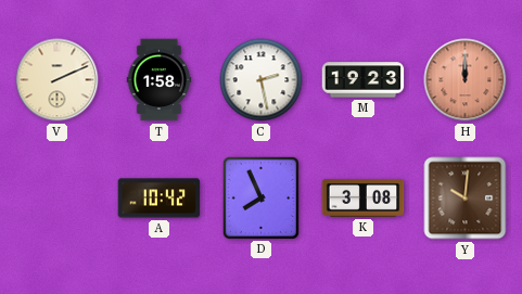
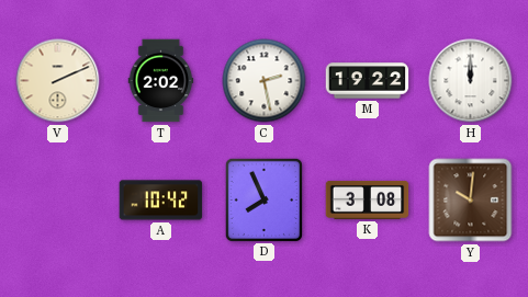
T: 1:58 -> 2:02
M: 19:23 -> 19:22
H dial: salmon -> white
